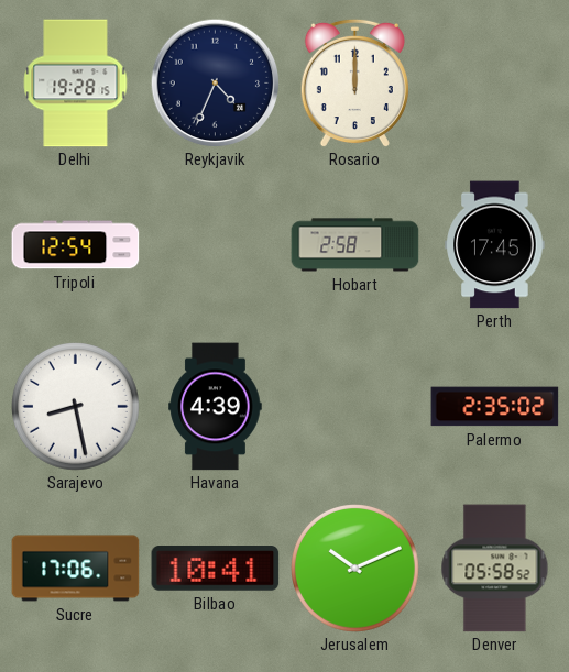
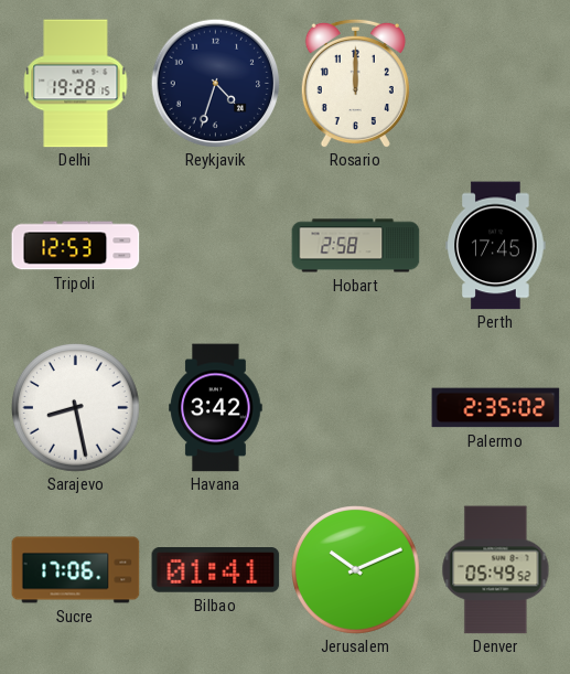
Reykjavik: 4:34 -> 4:33
Tripoli: 12:54 -> 12:53
Havana: 4:39 -> 3:42
Bilbao: 10:41 -> 01:41
Denver: 05:58 -> 05:49
